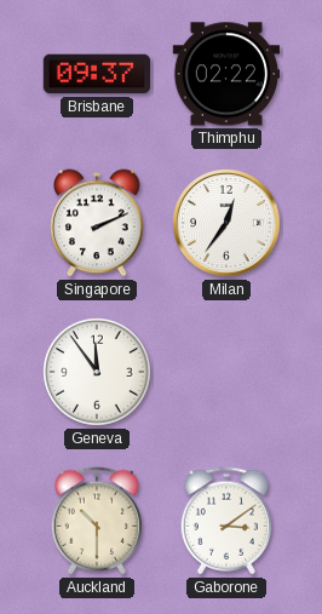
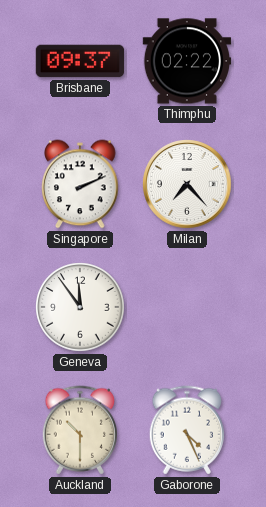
Milan: 12:36 -> 7:23
Gaborone: 3:09 -> 4:26
